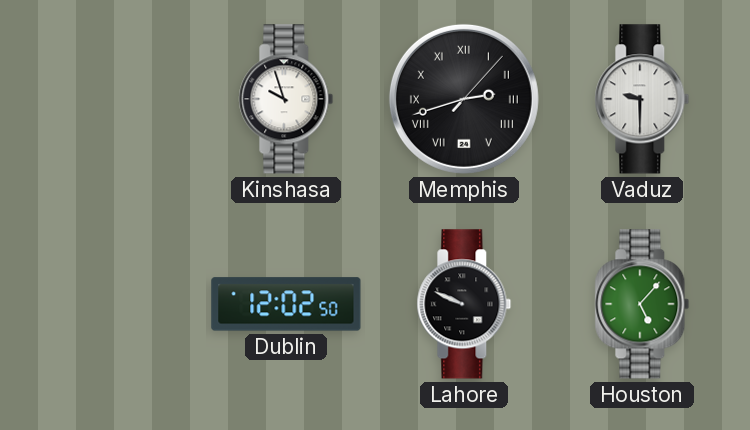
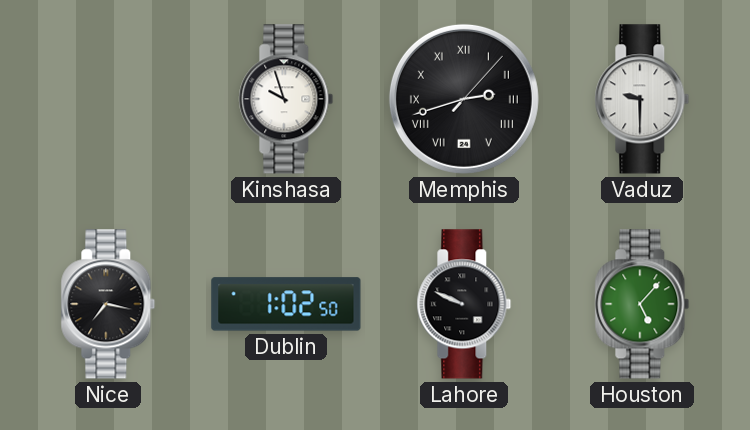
Nice: none -> 7:17
Dublin: 12:02 -> 1:02
